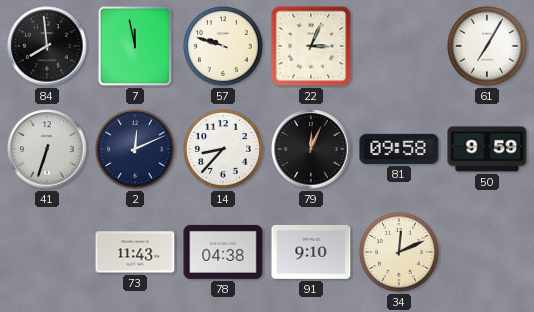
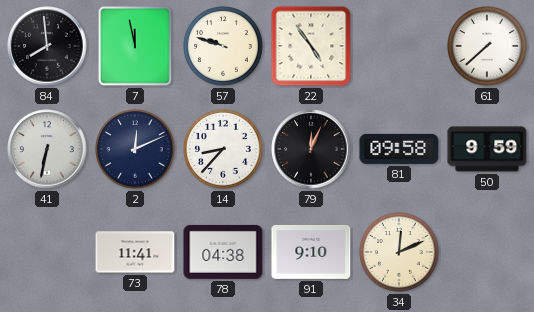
22: 3:04 -> 4:54
61: 7:05 -> 7:38
41: 6:33 -> 6:32
73: 11:43 -> 11:41
